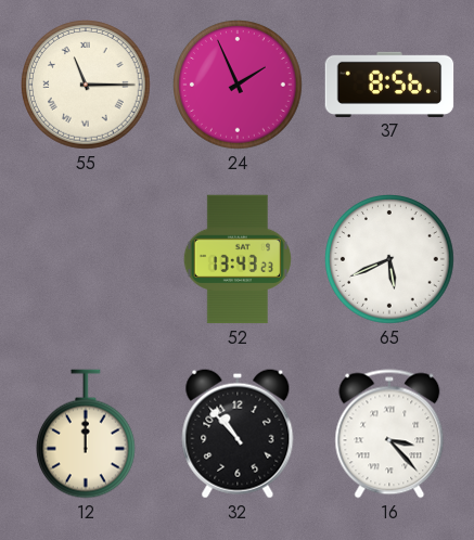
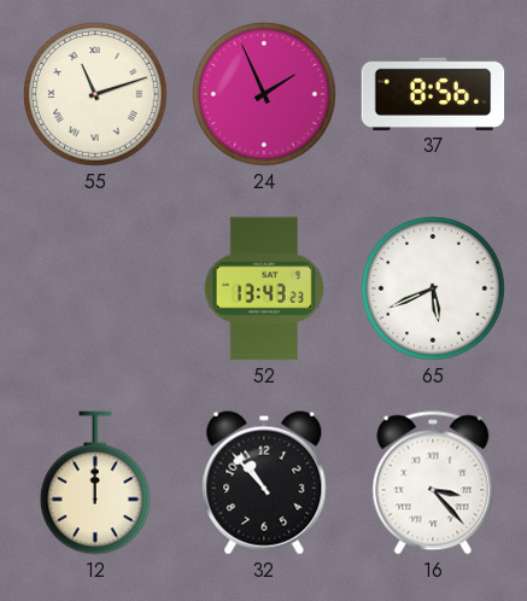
55: 11:15 -> 11:12
